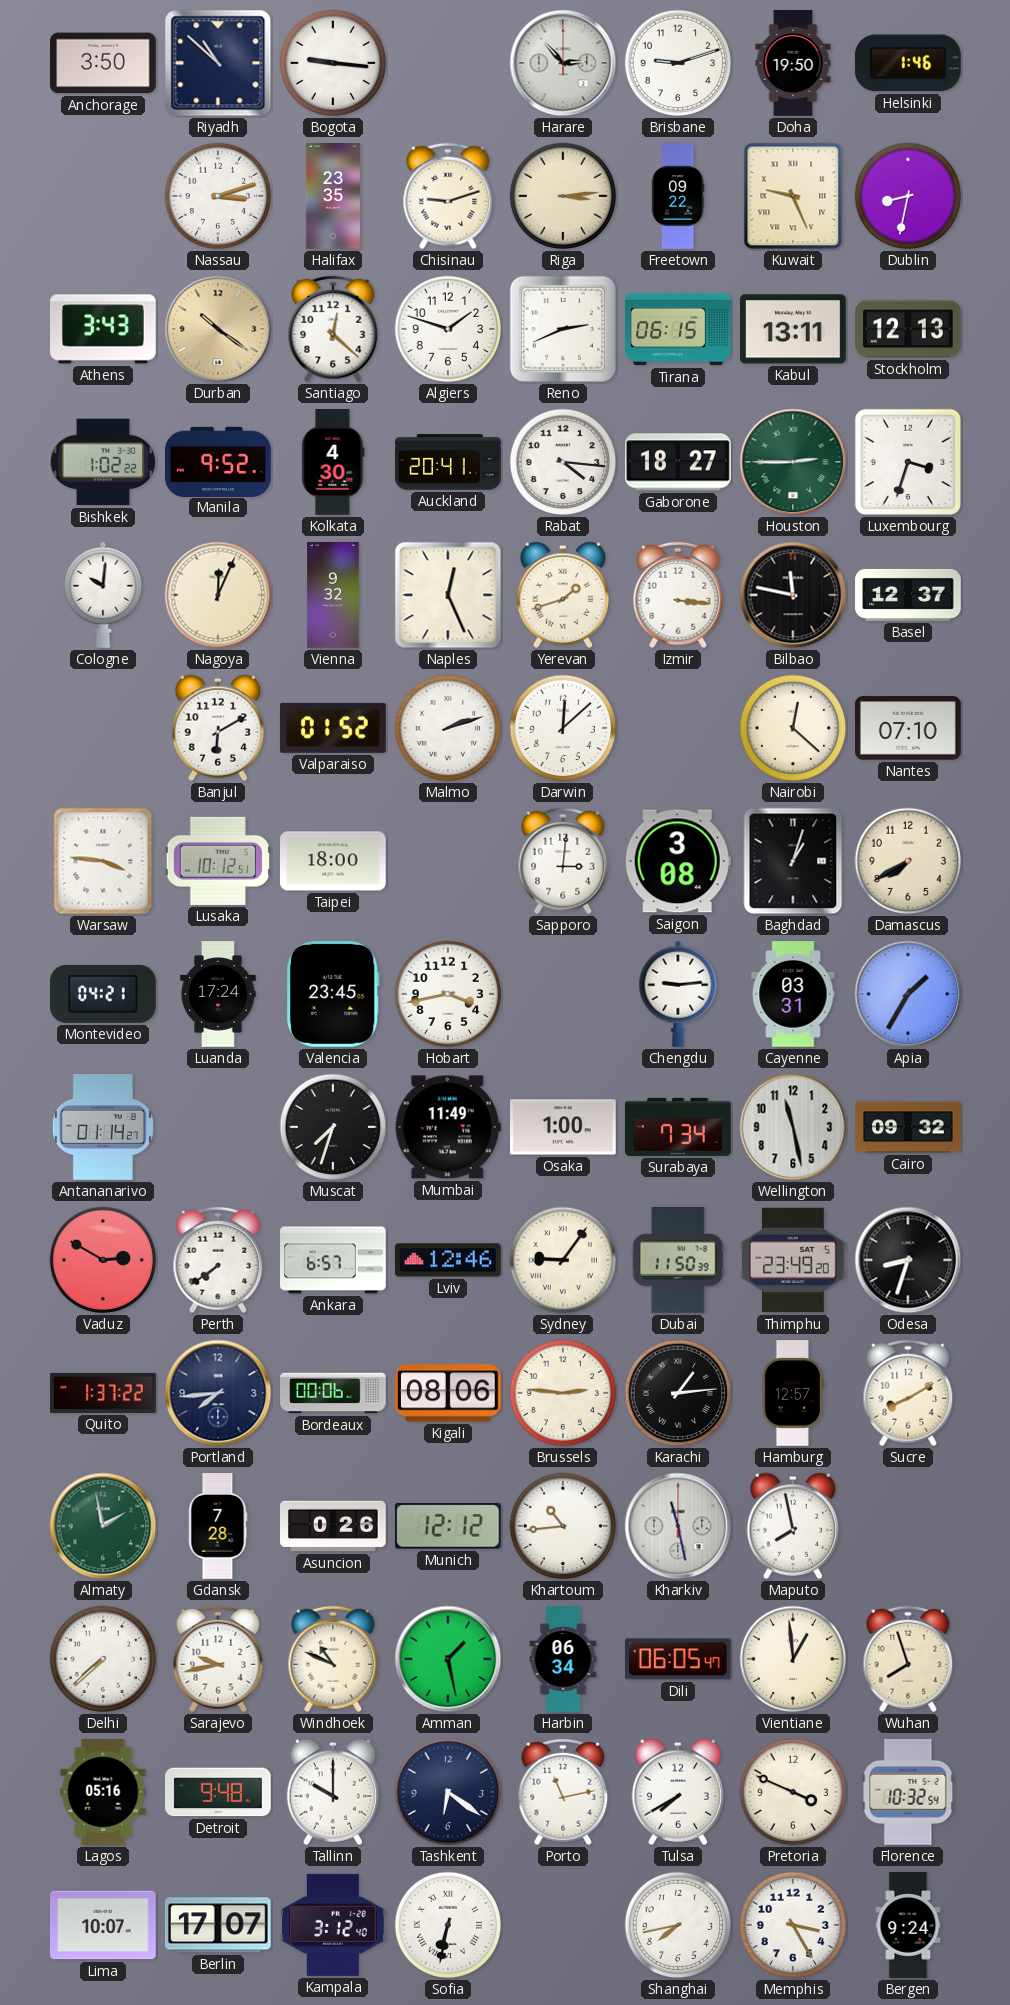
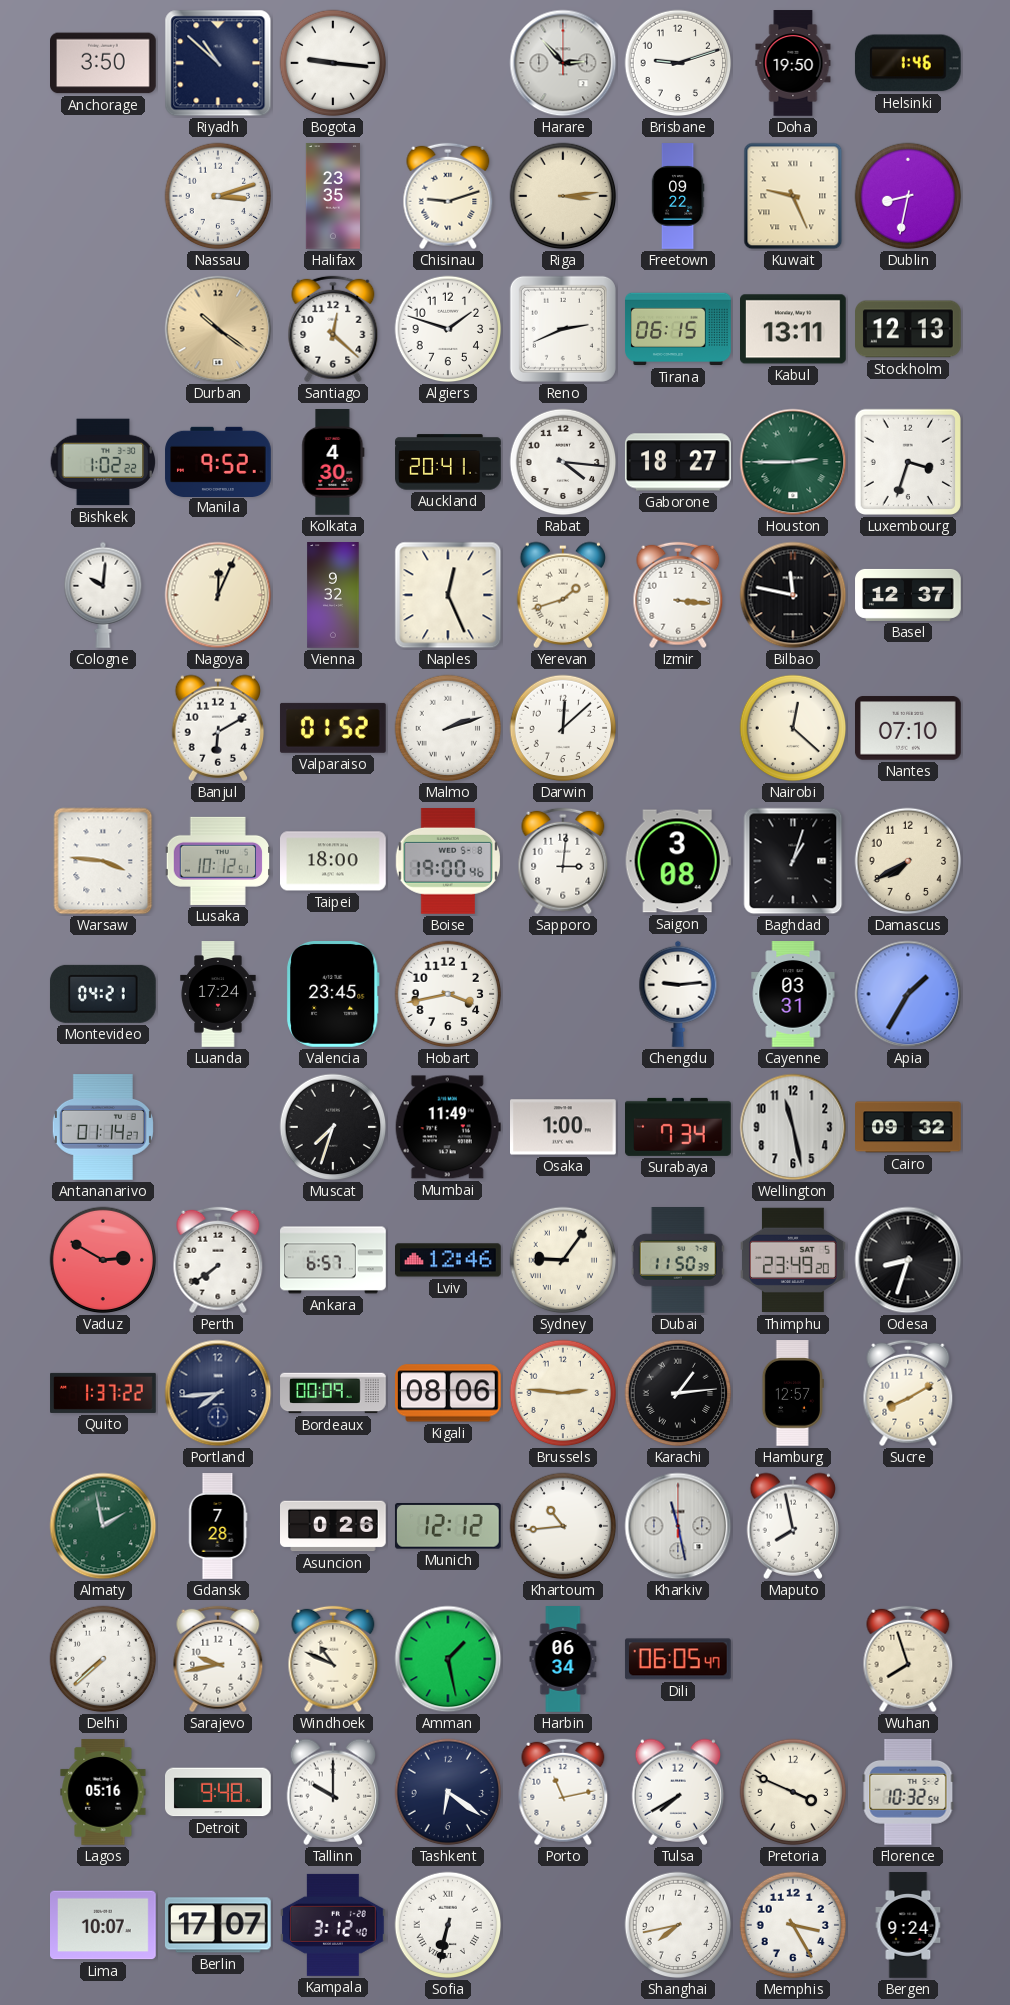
Athens: 3:43 -> none
Boise: none -> 19:00
Bordeaux: 00:06 -> 00:09
Vientiane: 12:59 -> none
